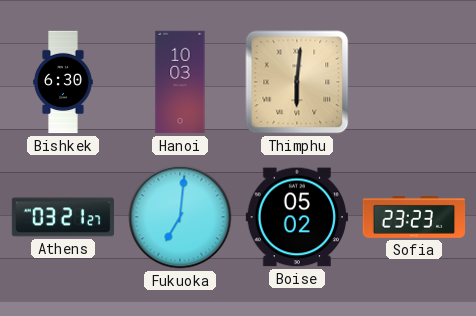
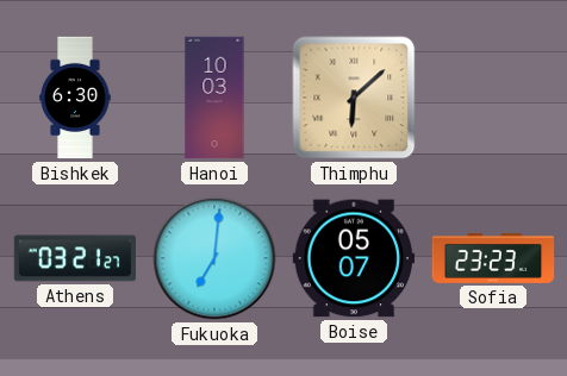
Thimphu: 6:01 -> 6:08
Boise: 05:02 -> 05:07
